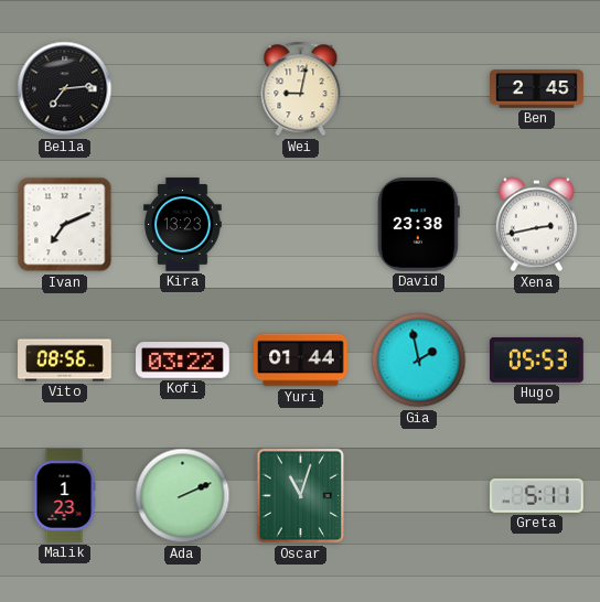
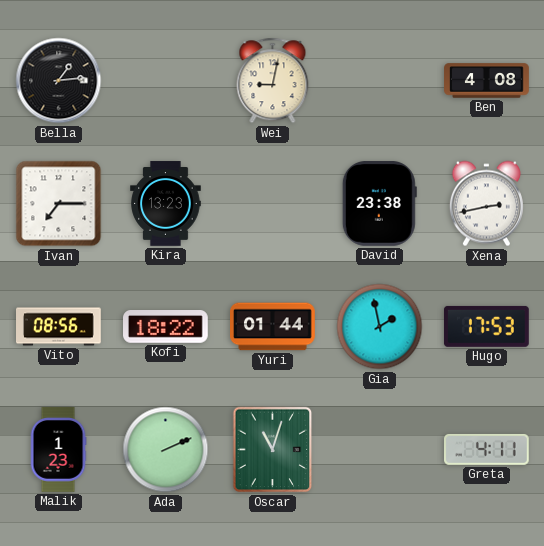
Bella: 7:14 -> 1:14
Ben: 2:45 -> 4:08
Ivan: 7:11 -> 7:15
Kofi: 03:22 -> 18:22
Hugo: 05:53 -> 17:53
Greta: 5:11 -> 4:11
